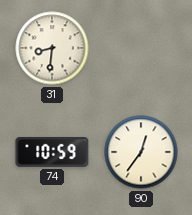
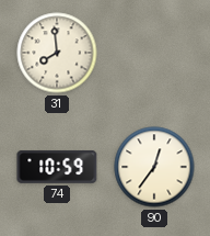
31: 8:31 -> 7:59
